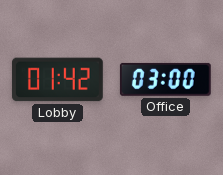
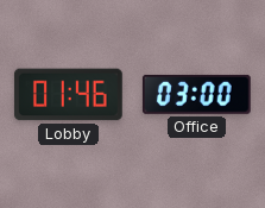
Lobby: 01:42 -> 01:46
